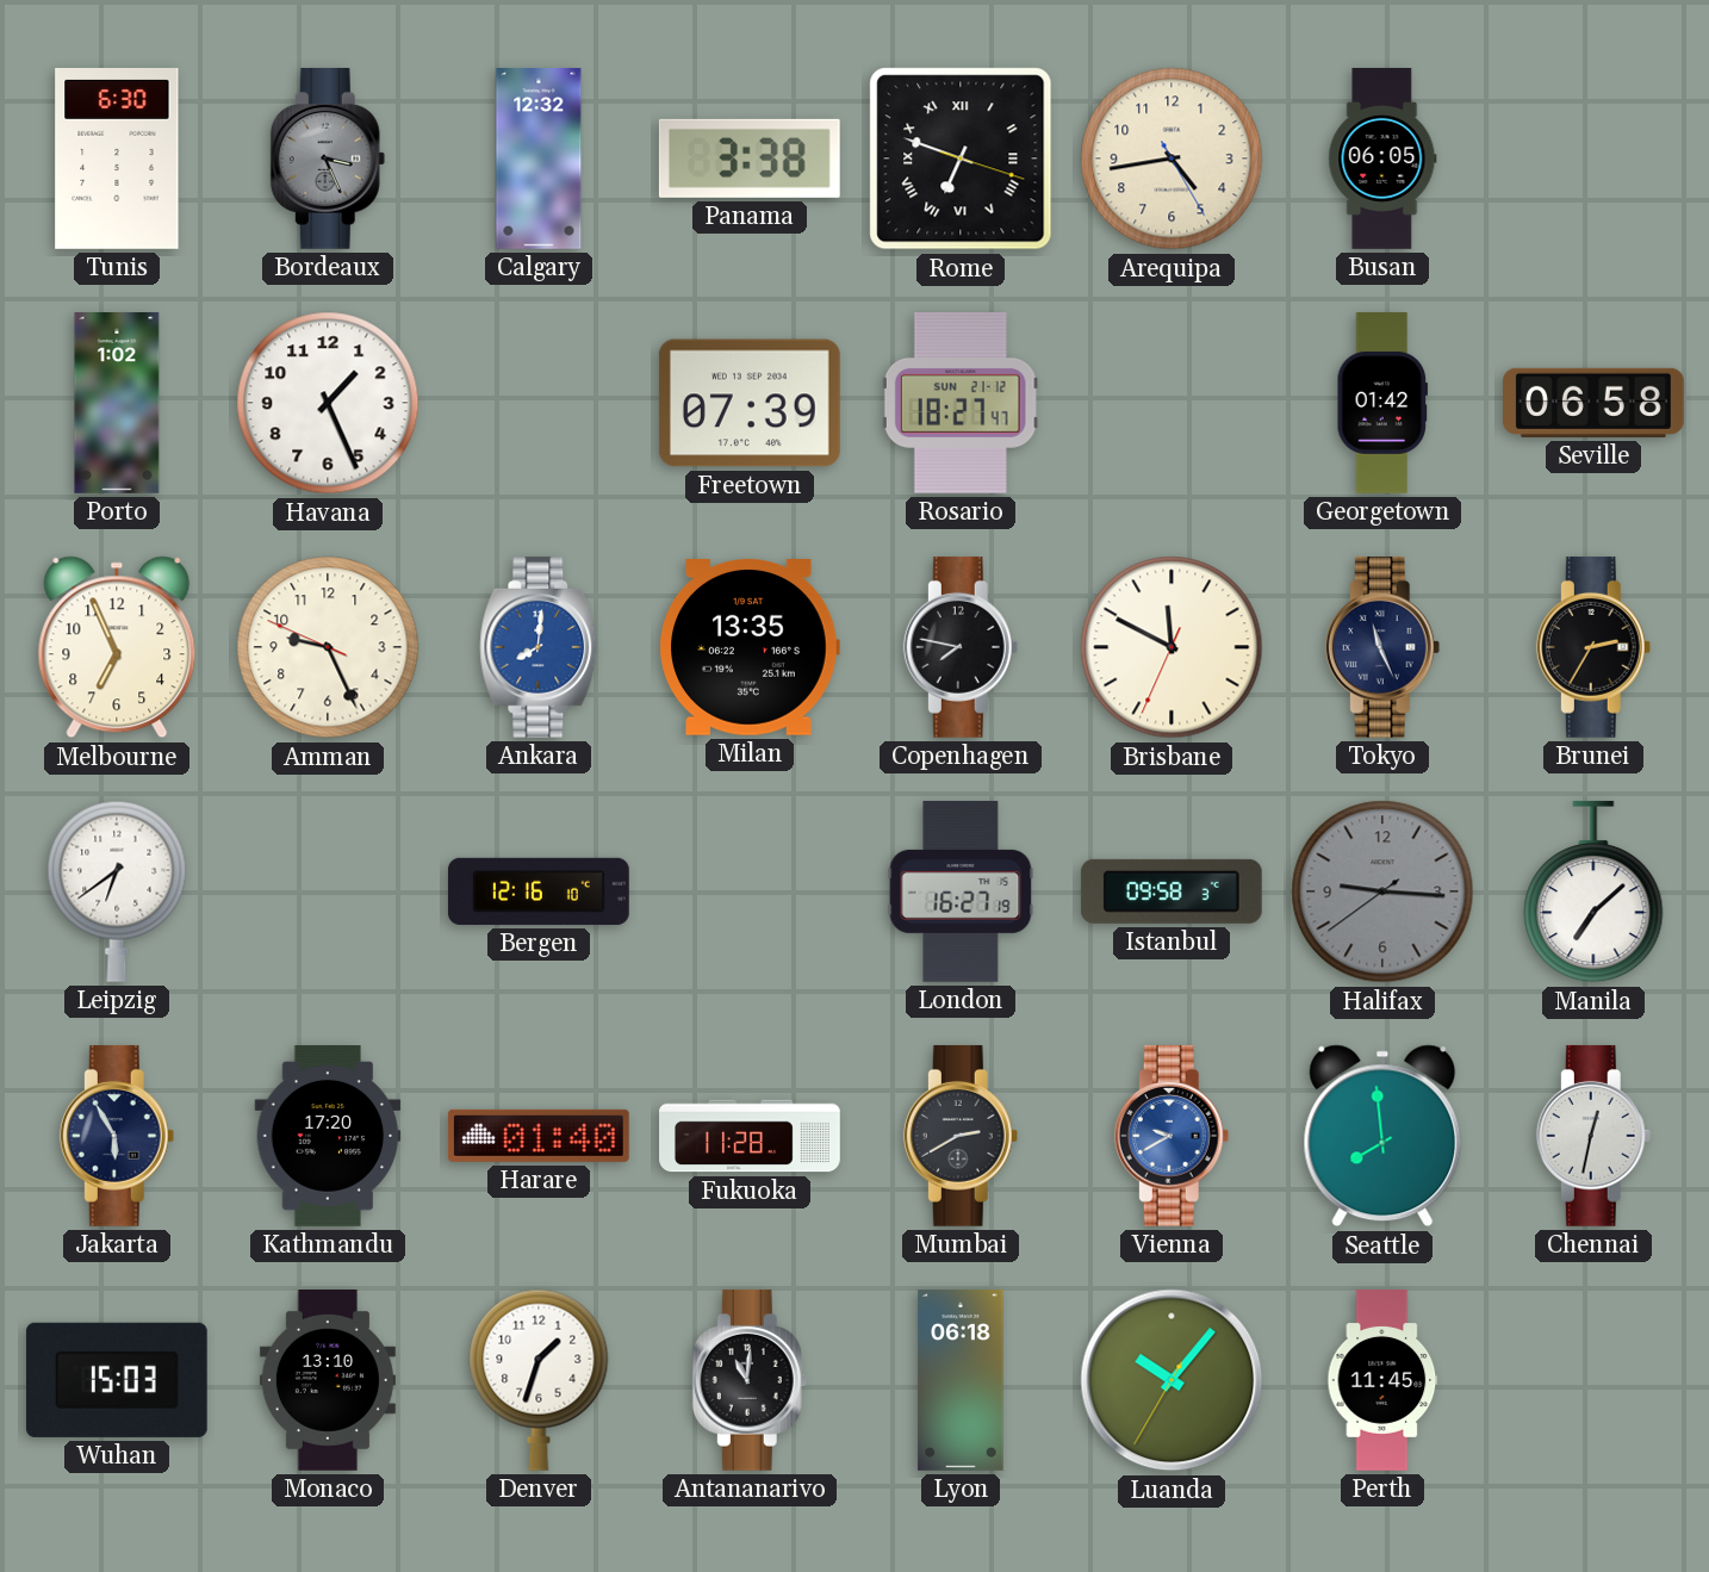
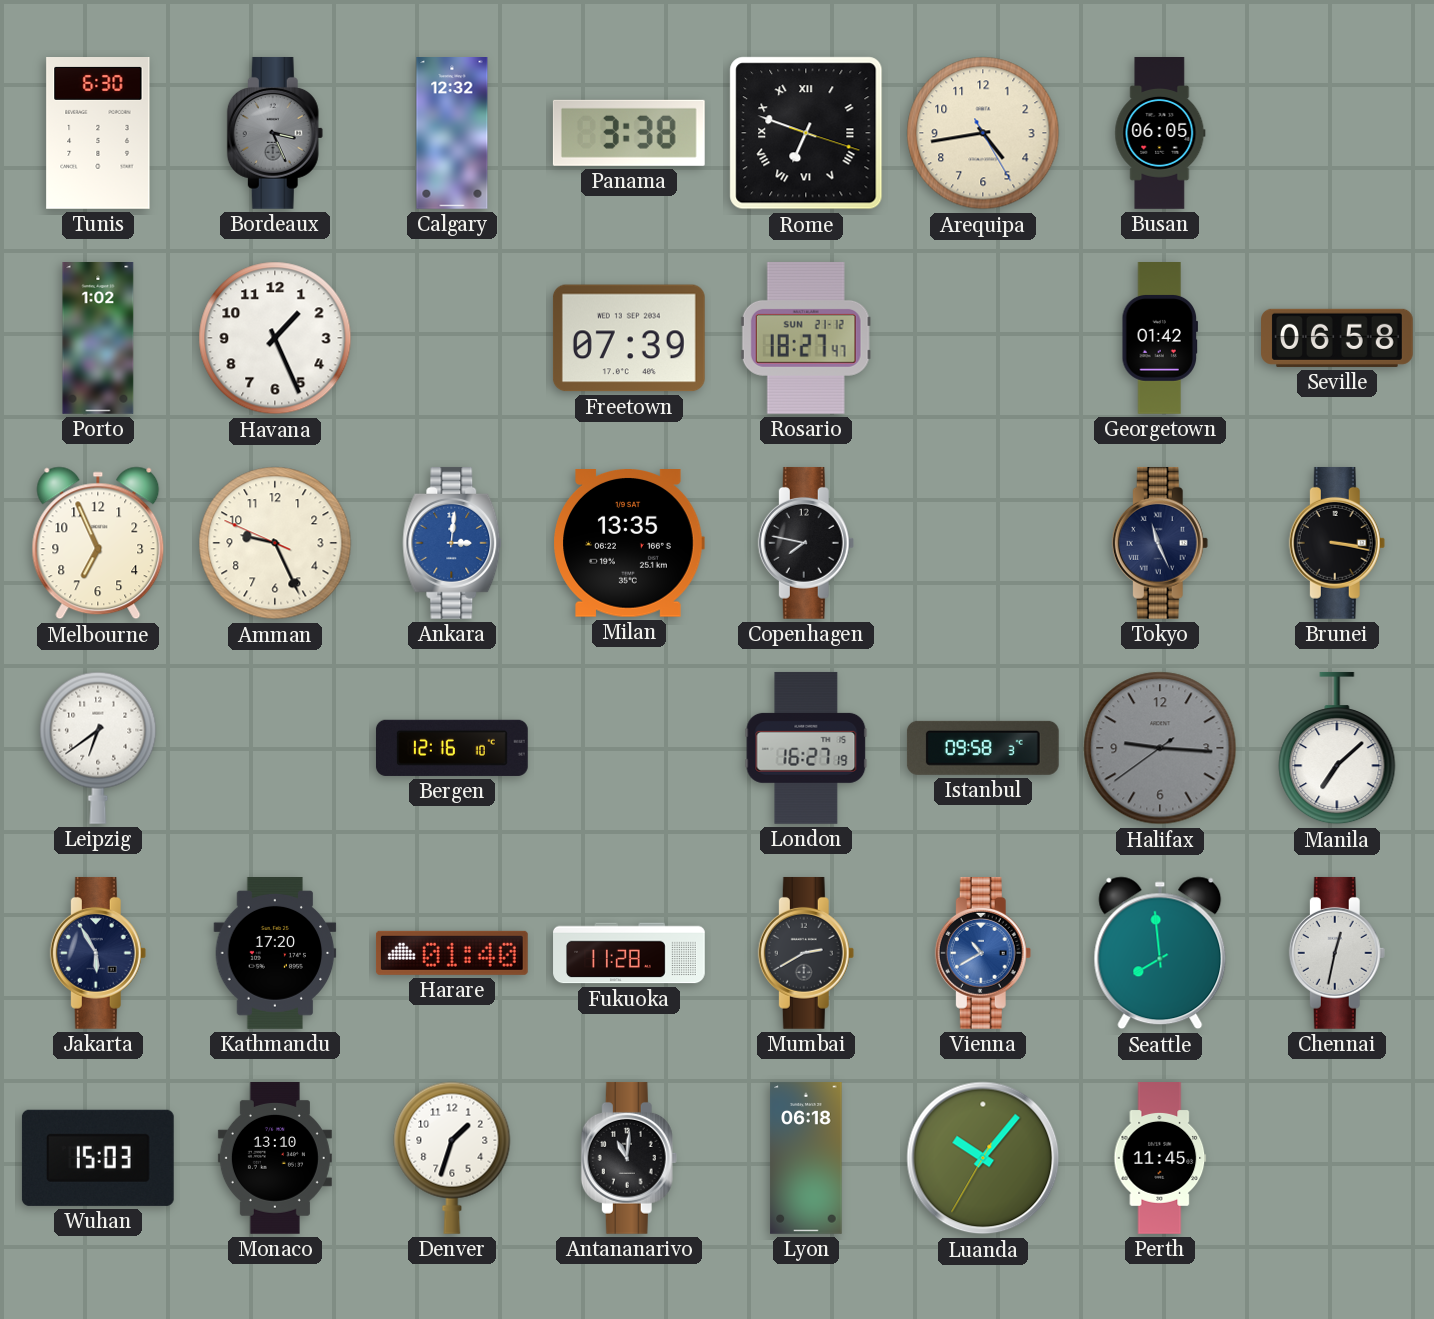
Ankara: 8:01 -> 3:01
Brisbane: 11:49 -> none
Brunei: 2:35 -> 3:17
Vienna: 9:40 -> 10:40
